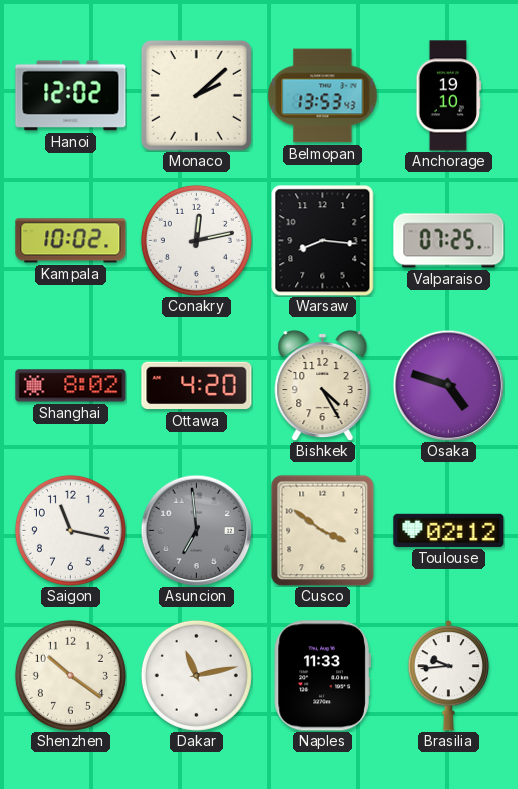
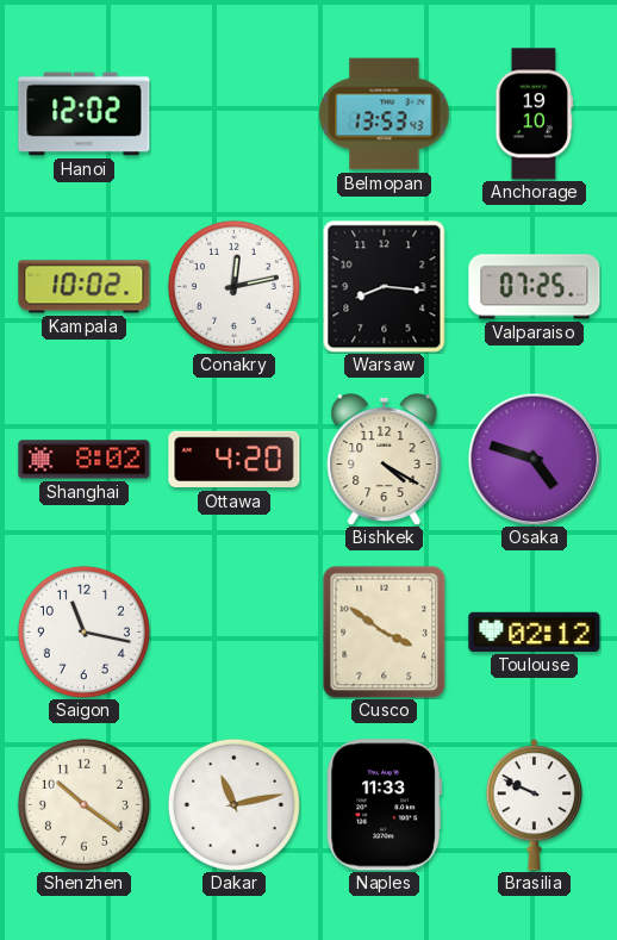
Monaco: 2:08 -> none
Bishkek: 4:25 -> 4:20
Asuncion: 6:59 -> none
Brasilia: 9:44 -> 9:49
